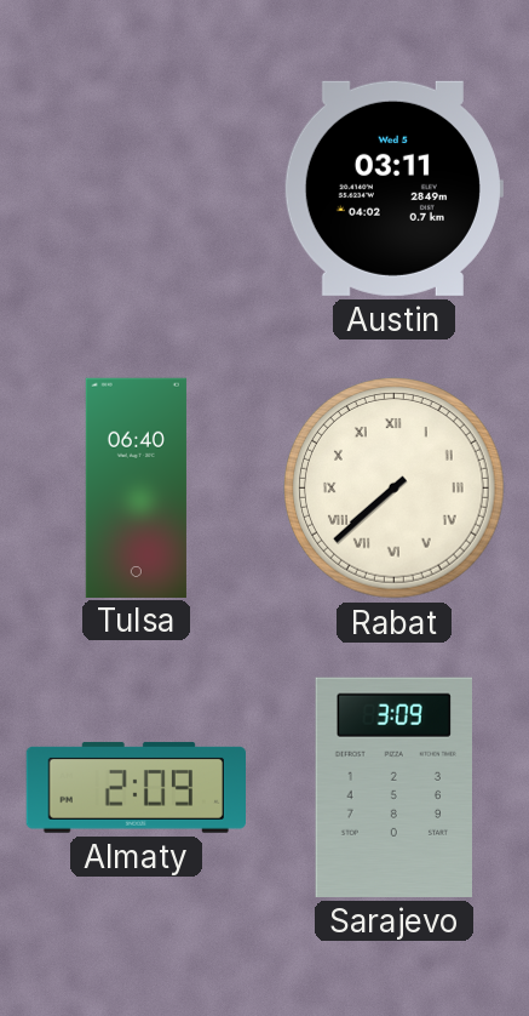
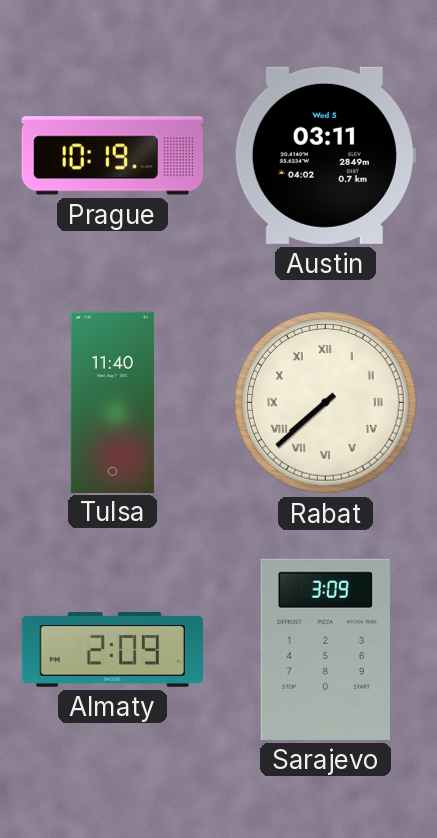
Prague: none -> 10:19
Tulsa: 06:40 -> 11:40
